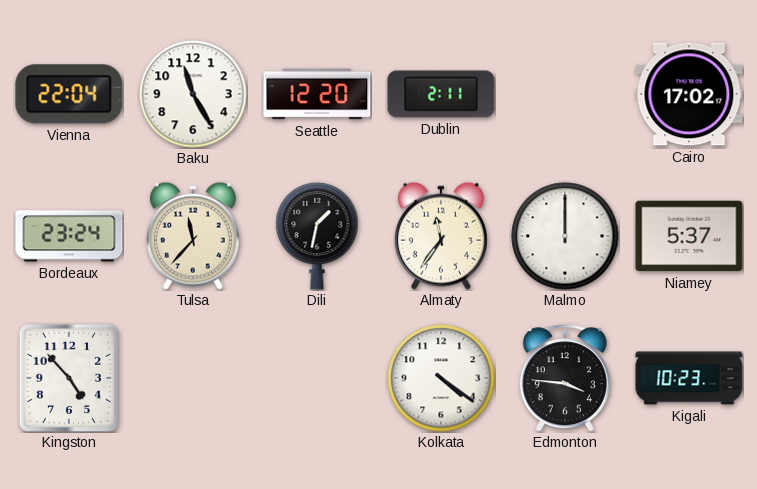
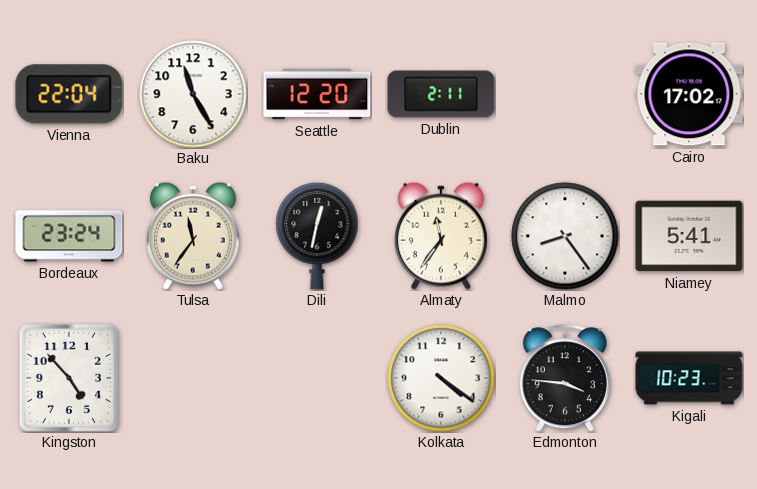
Tulsa: 11:37 -> 11:36
Dili: 1:32 -> 12:32
Malmo: 12:00 -> 8:24
Niamey: 5:37 -> 5:41
